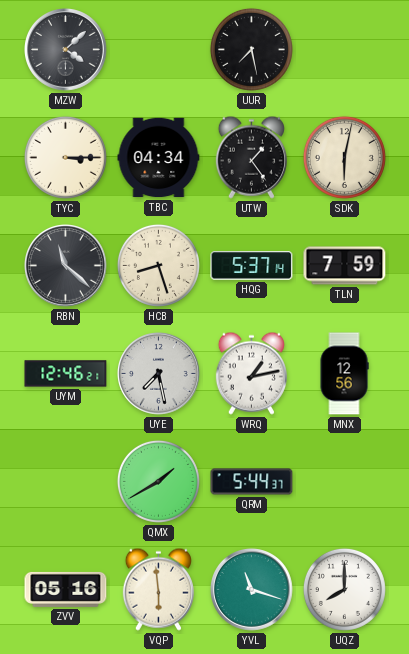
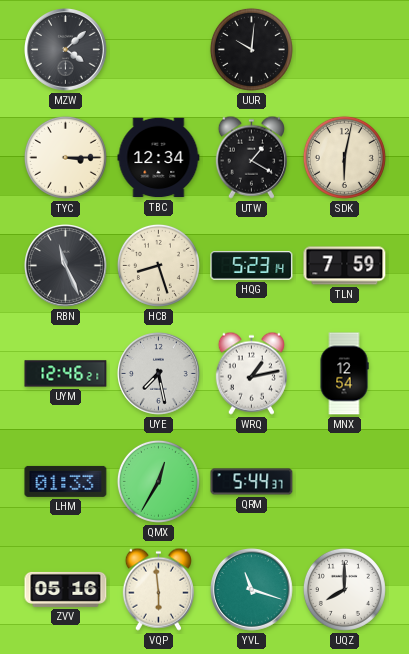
UUR: 7:28 -> 10:01
TBC: 04:34 -> 12:34
UTW: 1:24 -> 1:20
RBN: 11:22 -> 11:26
HQG: 5:37 -> 5:23
MNX: 12:56 -> 12:54
LHM: none -> 01:33
QMX: 1:40 -> 12:35
